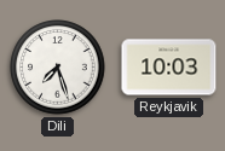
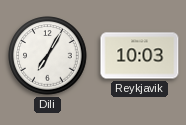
Dili: 7:27 -> 7:05
